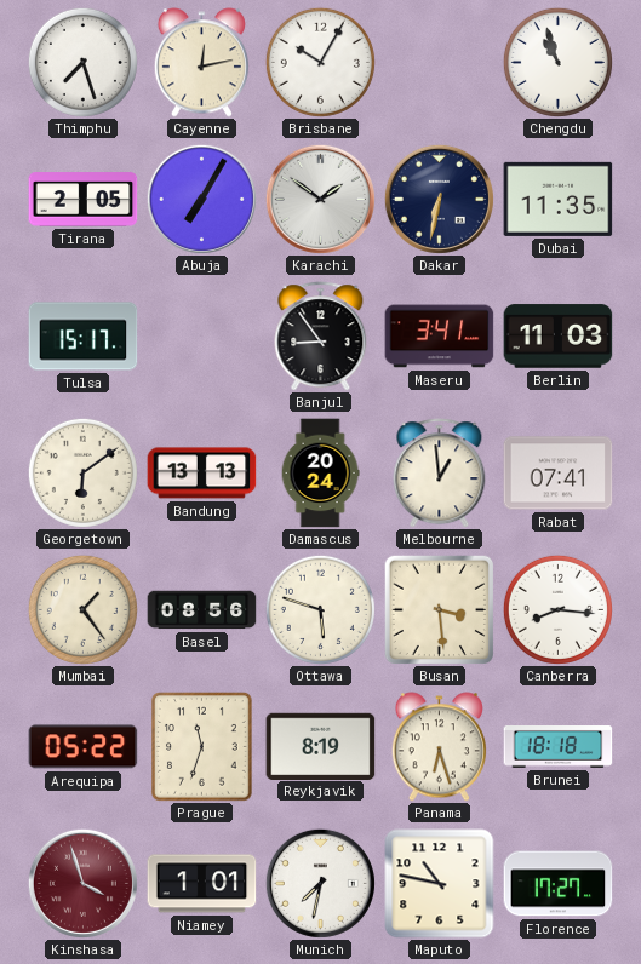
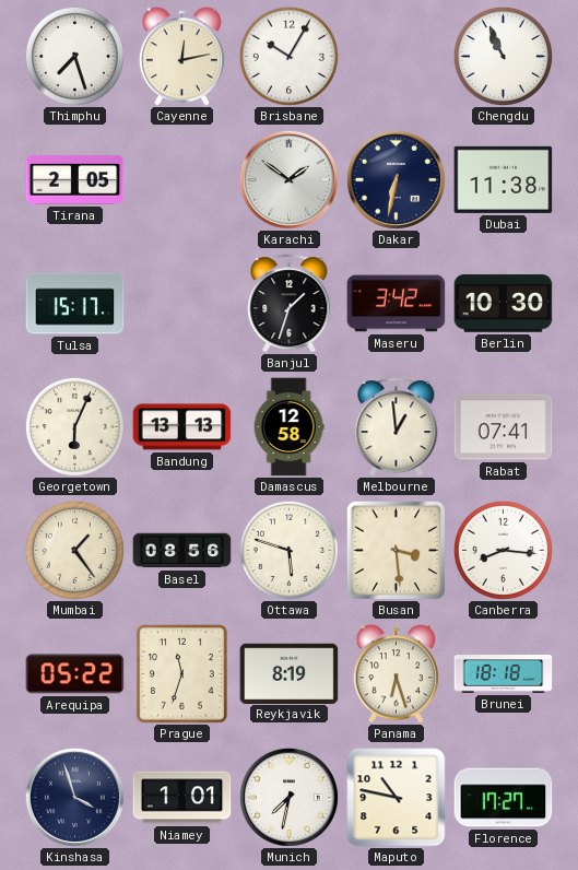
Chengdu: 10:57 -> 10:56
Abuja: 7:05 -> none
Dubai: 11:35 -> 11:38
Banjul: 8:54 -> 1:33
Maseru: 3:41 -> 3:42
Berlin: 11:03 -> 10:30
Georgetown: 6:09 -> 6:04
Damascus: 20:24 -> 12:58
Kinshasa dial: burgundy -> navy
